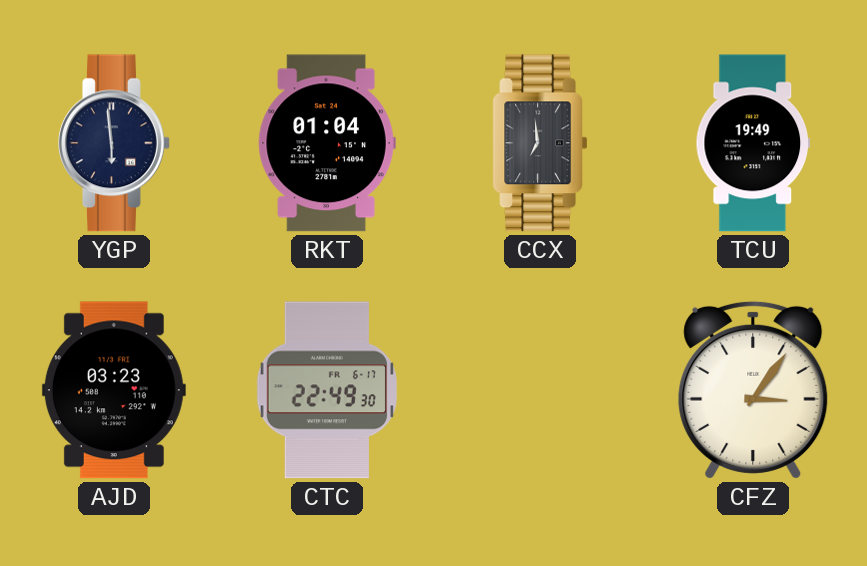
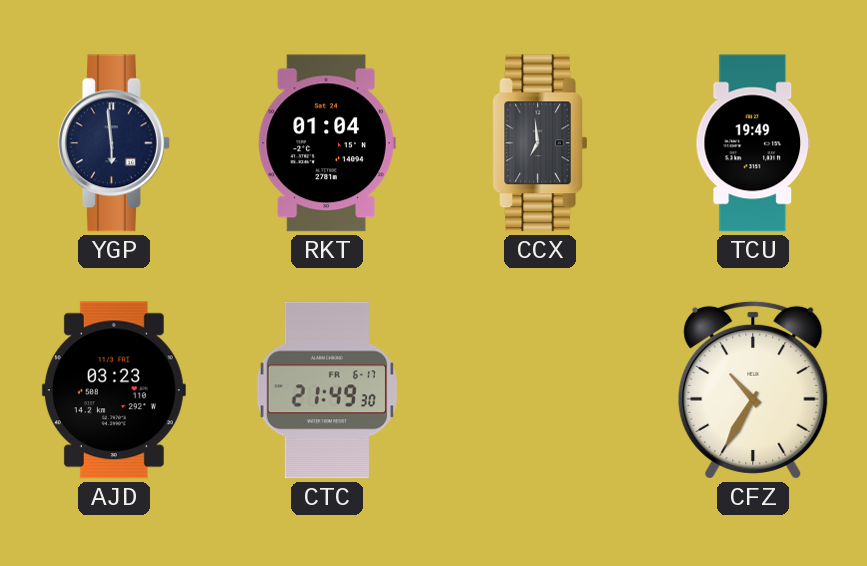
CTC: 22:49 -> 21:49
CFZ: 3:06 -> 10:35
